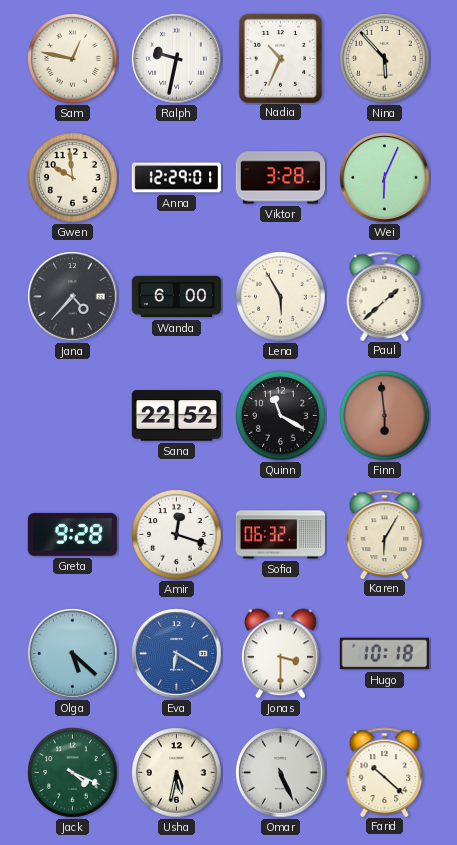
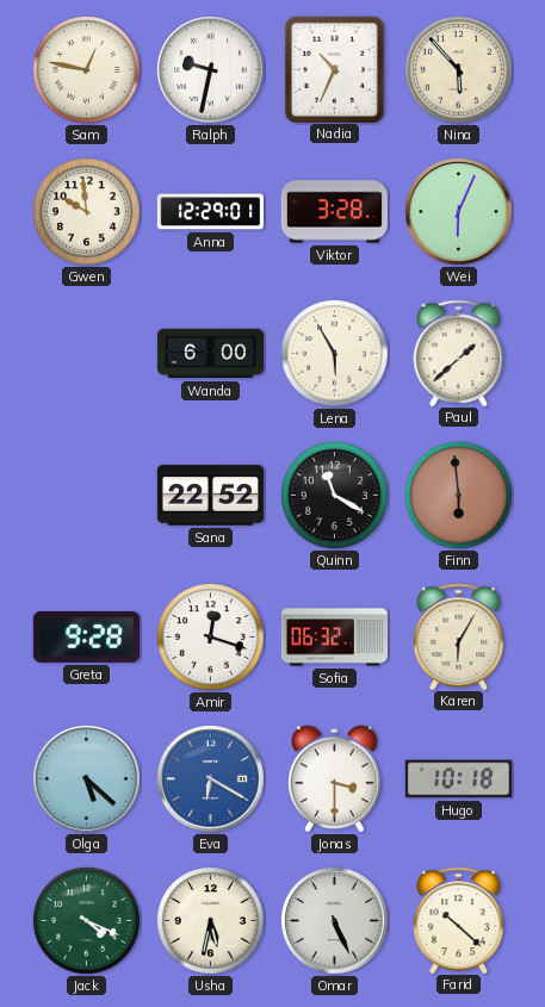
Jana: 4:37 -> none
